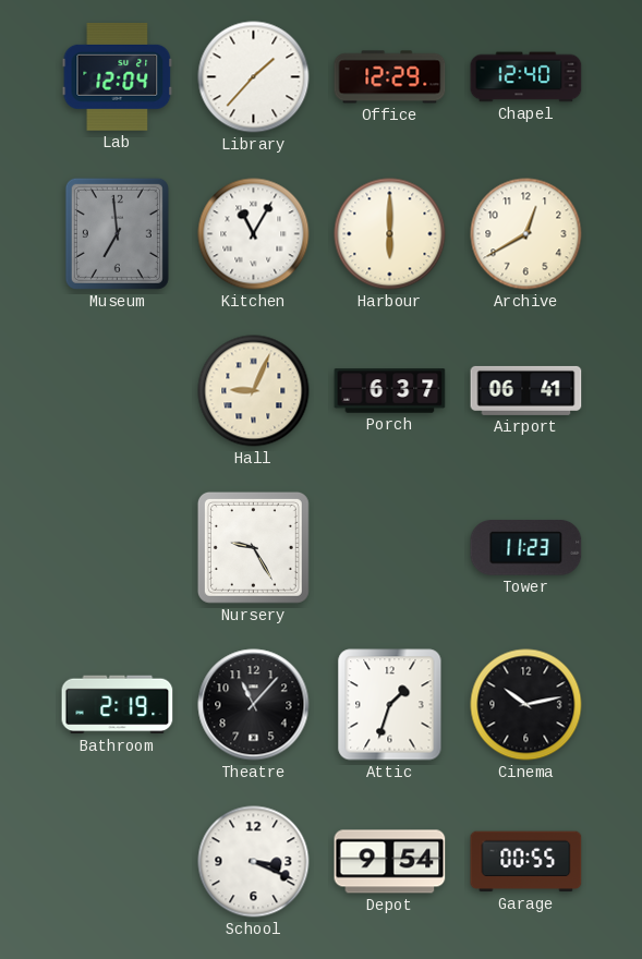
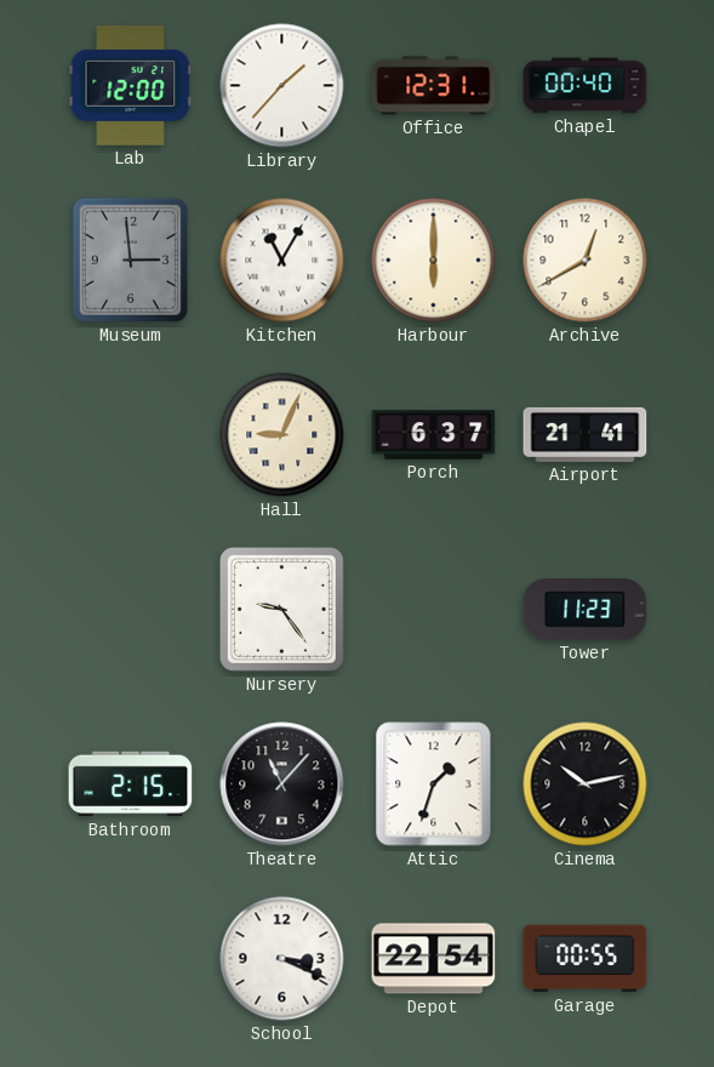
Lab: 12:04 -> 12:00
Office: 12:29 -> 12:31
Chapel: 12:40 -> 00:40
Museum: 6:59 -> 2:59
Airport: 06:41 -> 21:41
Nursery: 9:25 -> 9:24
Bathroom: 2:19 -> 2:15
Depot: 9:54 -> 22:54
